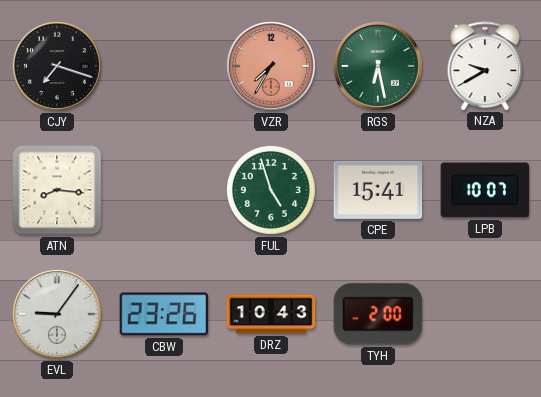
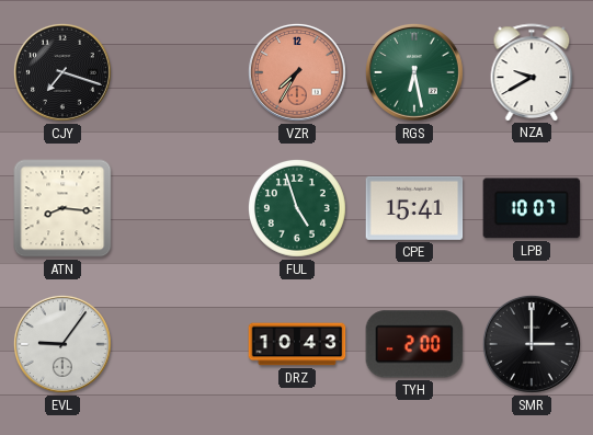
CBW: 23:26 -> none
SMR: none -> 3:00
